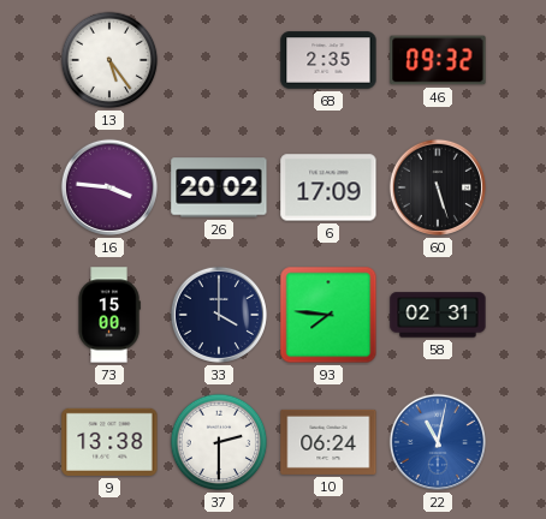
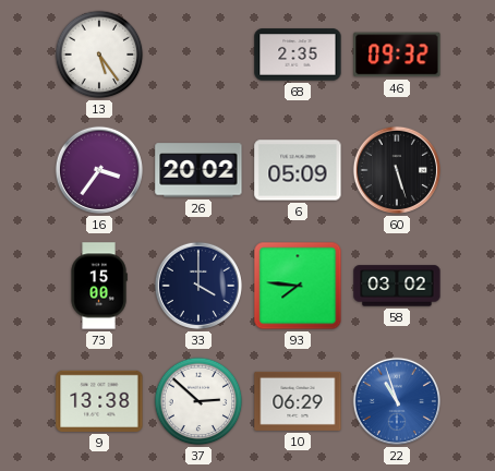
16: 3:46 -> 3:36
6: 17:09 -> 05:09
58: 02:31 -> 03:02
37: 2:30 -> 2:52
10: 06:24 -> 06:29
22: 11:02 -> 10:57
